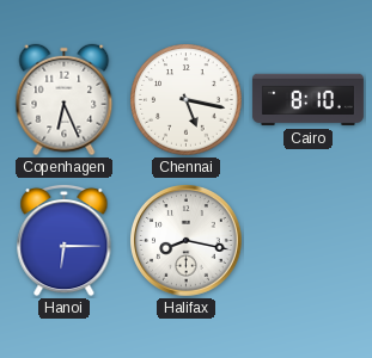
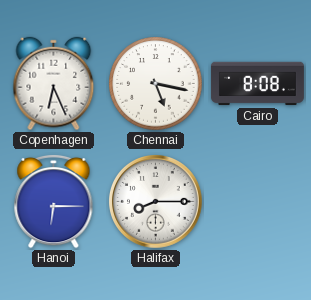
Cairo: 8:10 -> 8:08
Halifax: 8:17 -> 8:15
